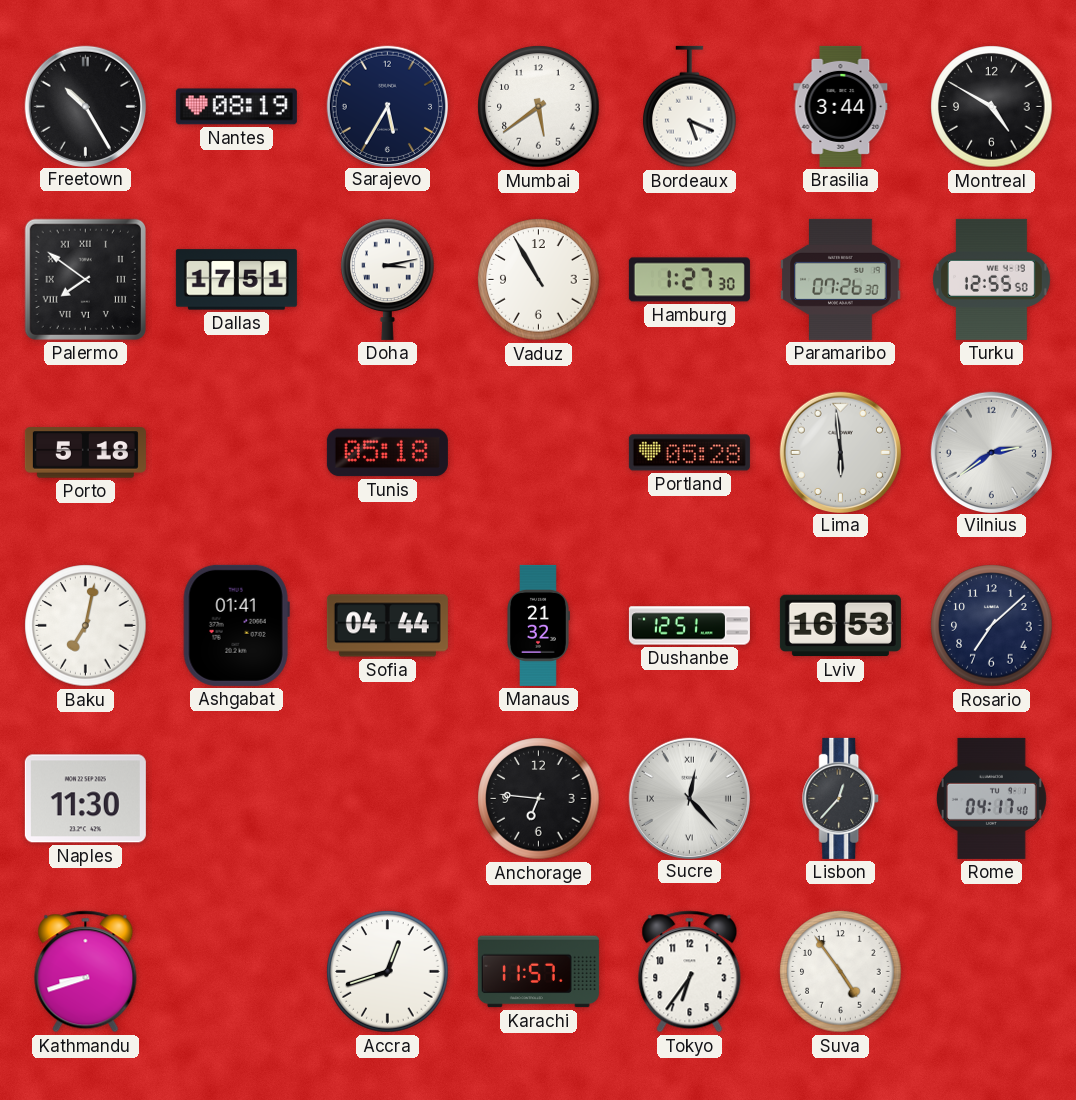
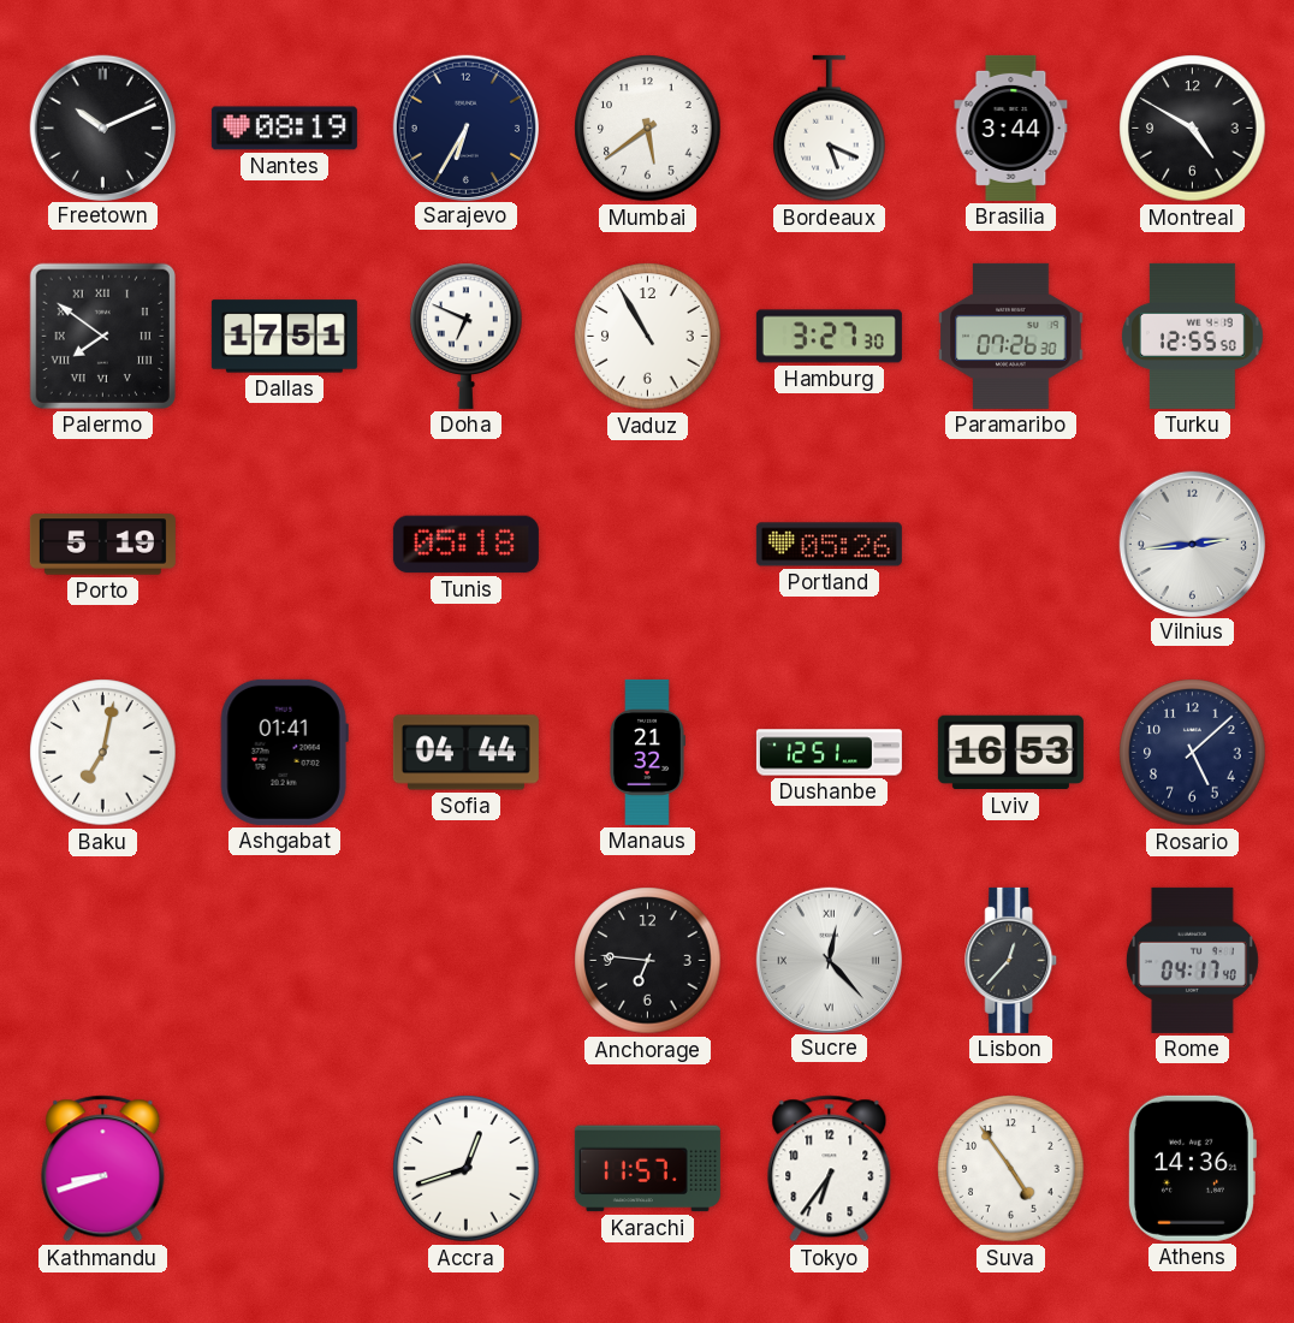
Freetown: 10:25 -> 10:11
Sarajevo: 5:35 -> 6:35
Doha: 3:13 -> 6:49
Hamburg: 1:27 -> 3:27
Porto: 5:18 -> 5:19
Portland: 05:28 -> 05:26
Lima: 5:59 -> none
Vilnius: 2:39 -> 2:44
Rosario: 7:08 -> 5:08
Naples: 11:30 -> none
Athens: none -> 14:36
